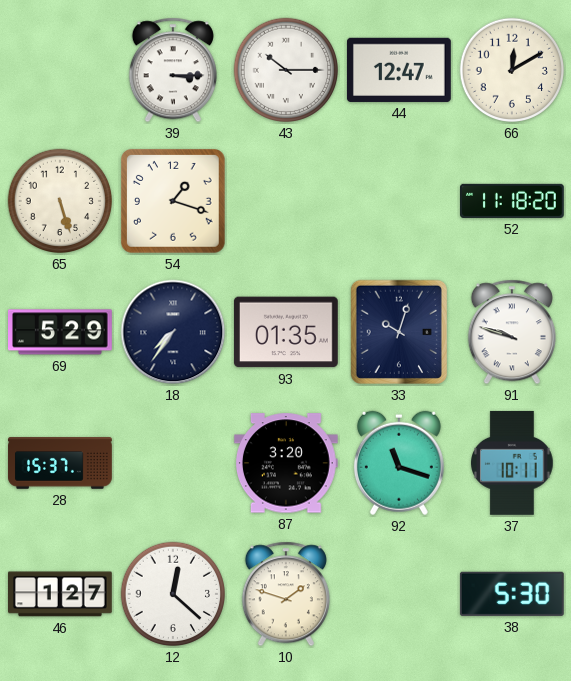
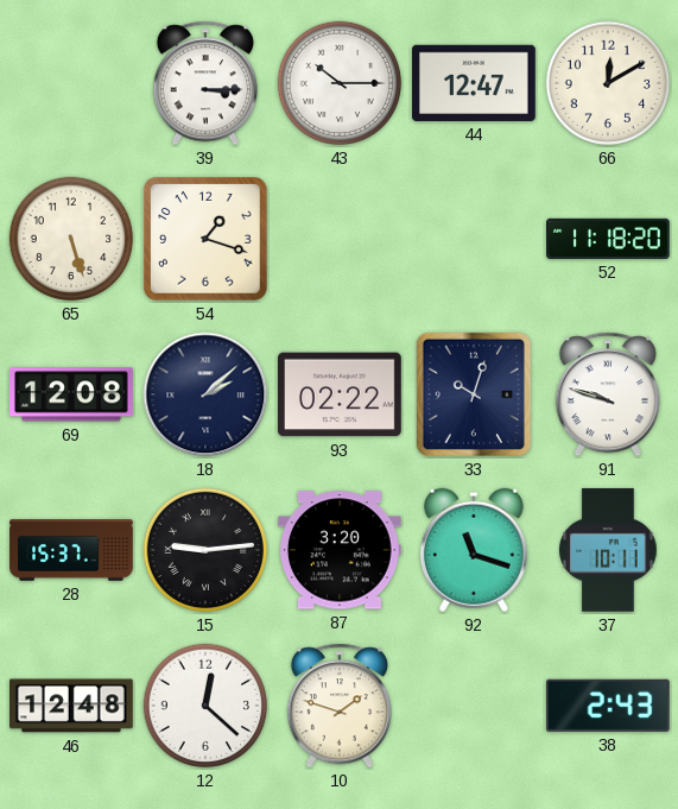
69: 5:29 -> 12:08
18: 7:36 -> 2:08
93: 01:35 -> 02:22
15: none -> 9:14
46: 1:27 -> 12:48
38: 5:30 -> 2:43
